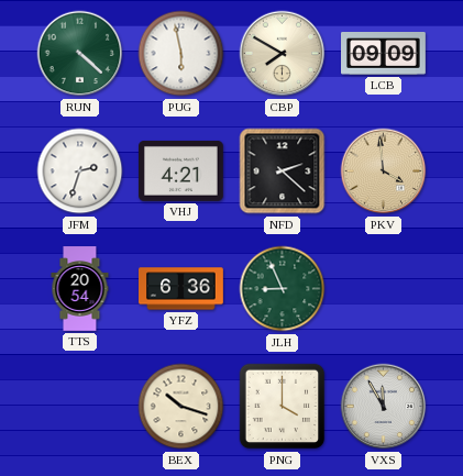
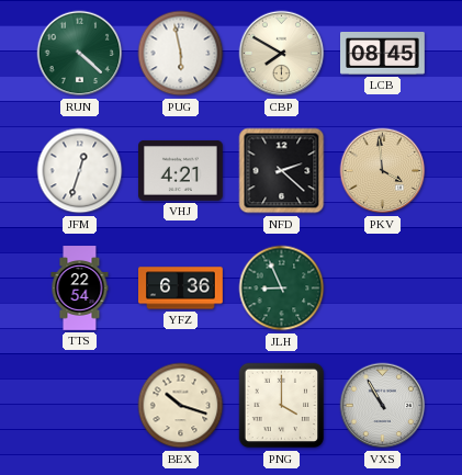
LCB: 09:09 -> 08:45
JFM: 2:33 -> 12:33
TTS: 20:54 -> 22:54
VXS: 11:55 -> 10:55
